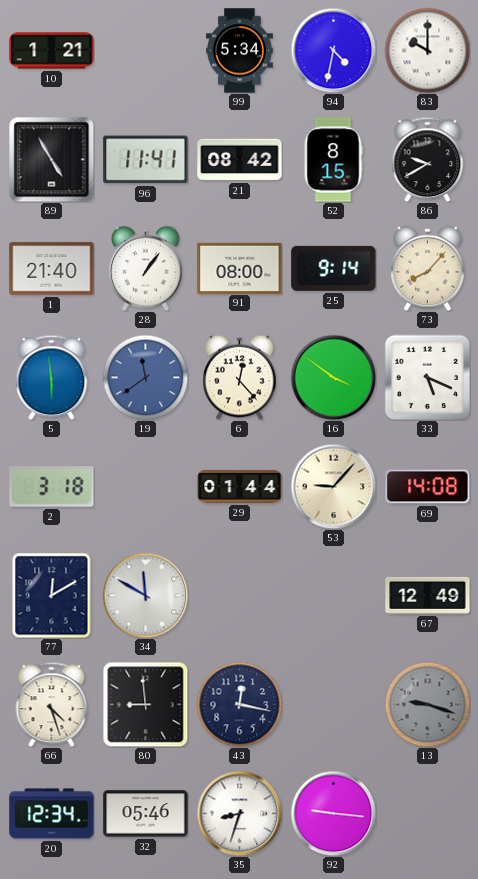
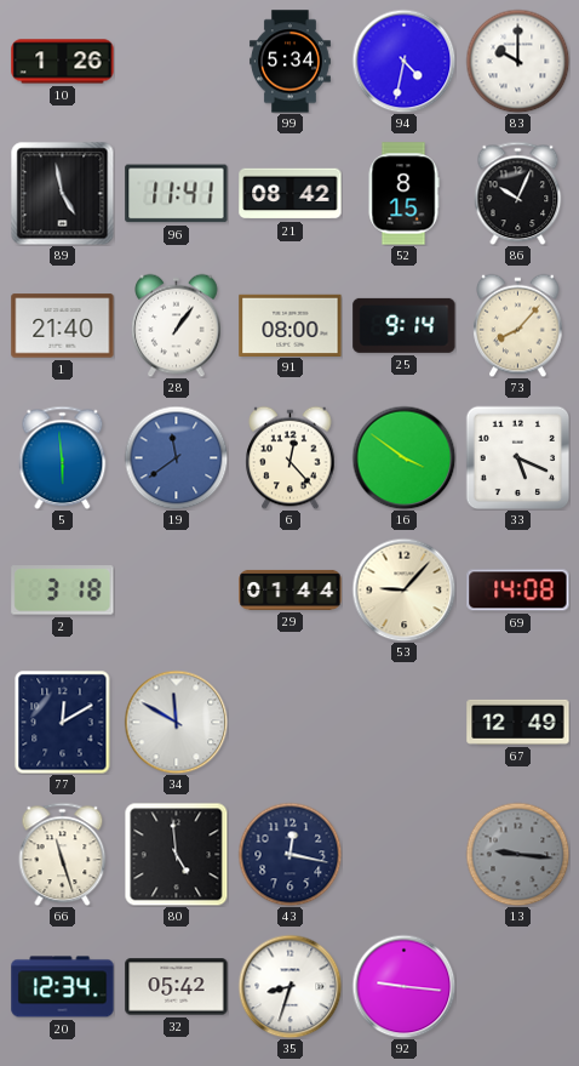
10: 1:21 -> 1:26
89: 4:55 -> 4:58
86: 9:40 -> 10:04
66: 4:27 -> 11:27
80: 8:59 -> 4:59
13: 9:18 -> 9:16
32: 05:46 -> 05:42
